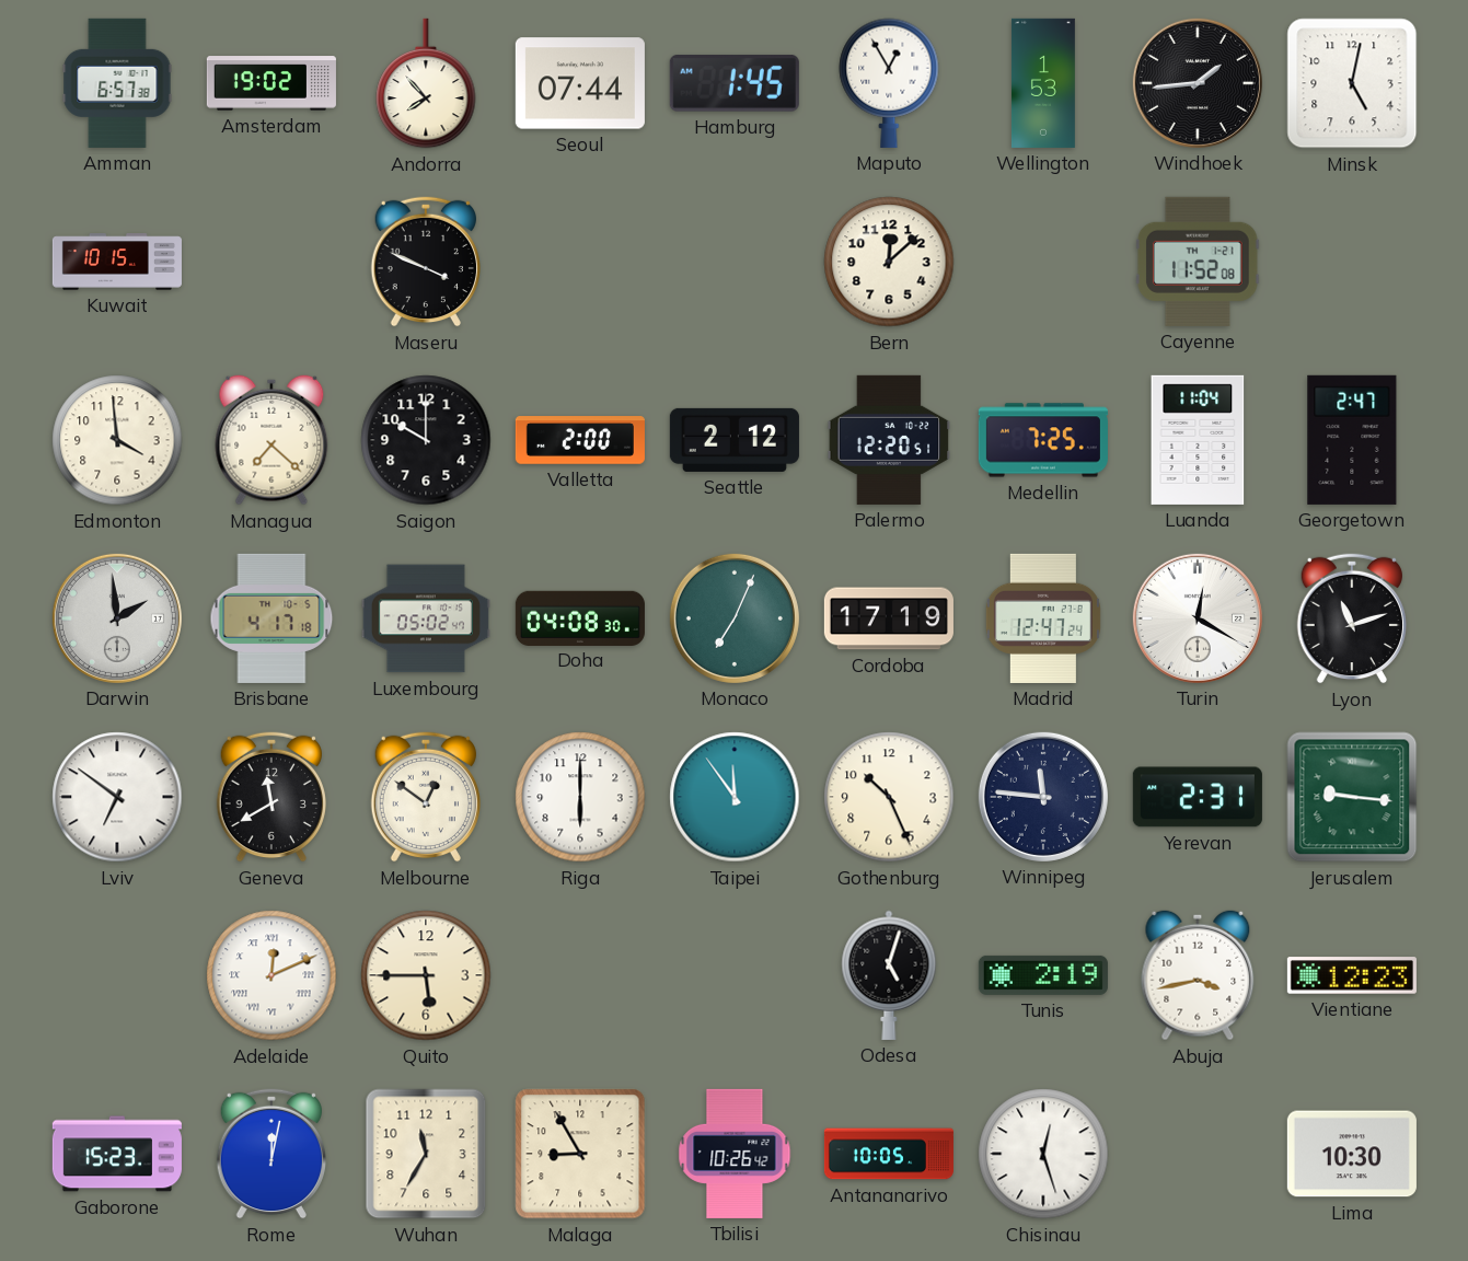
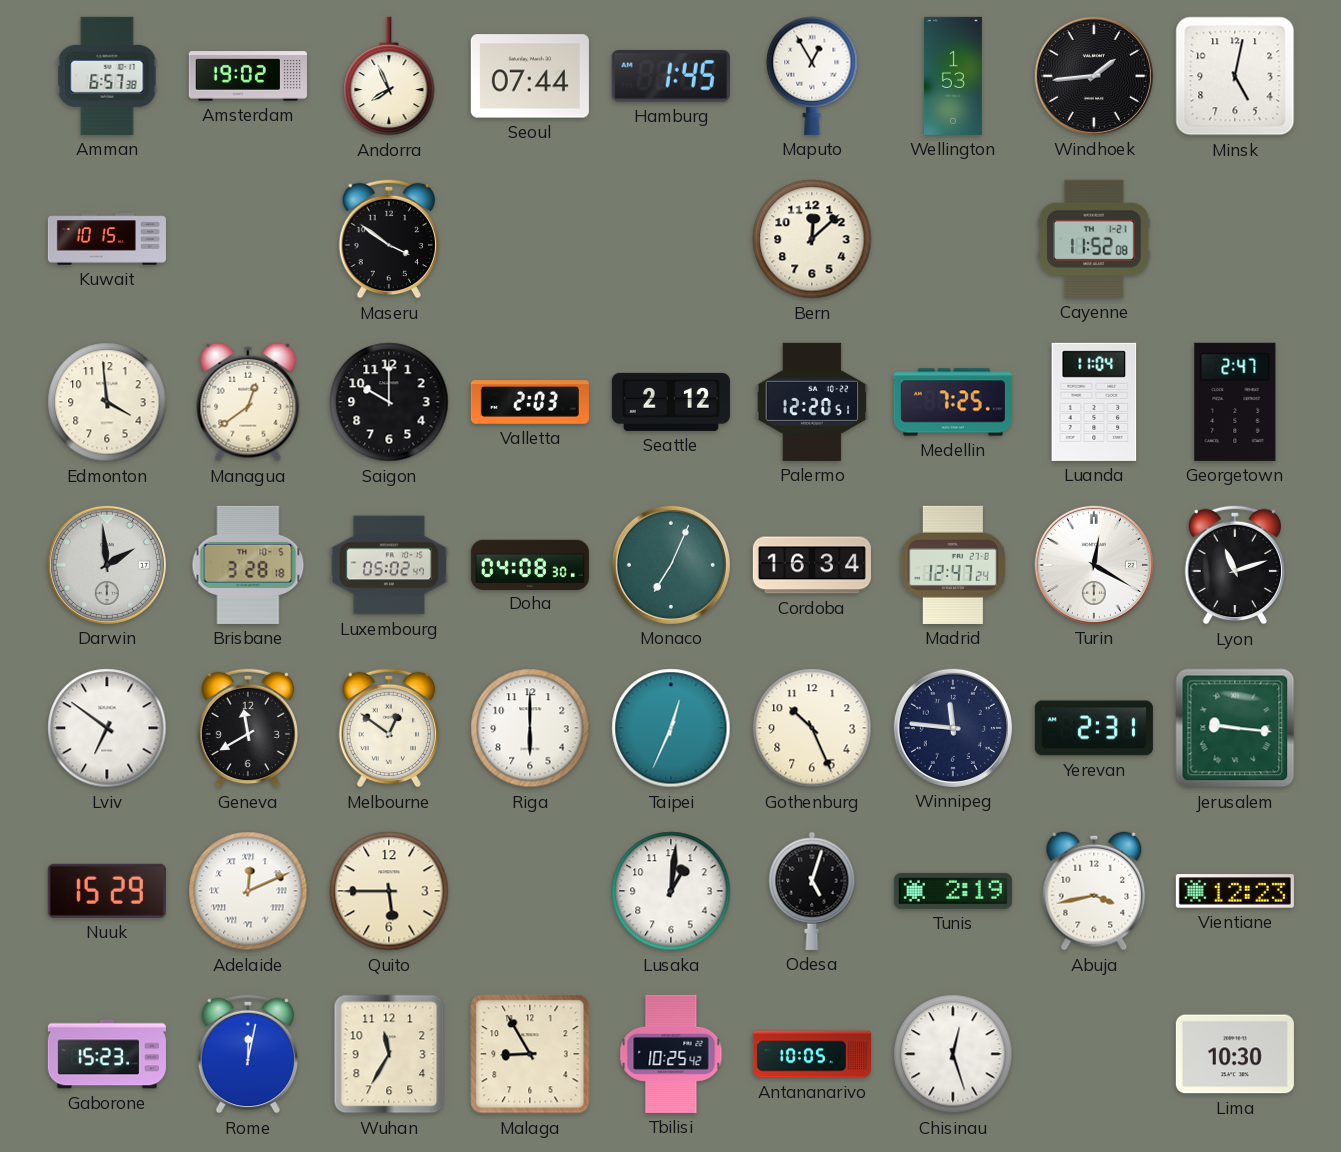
Andorra: 7:53 -> 7:56
Maseru: 3:49 -> 3:51
Managua: 7:22 -> 12:39
Valletta: 2:00 -> 2:03
Brisbane: 4:17 -> 3:28
Cordoba: 17:19 -> 16:34
Taipei: 11:54 -> 12:34
Nuuk: none -> 15:29
Lusaka: none -> 1:01
Tbilisi: 10:26 -> 10:25
